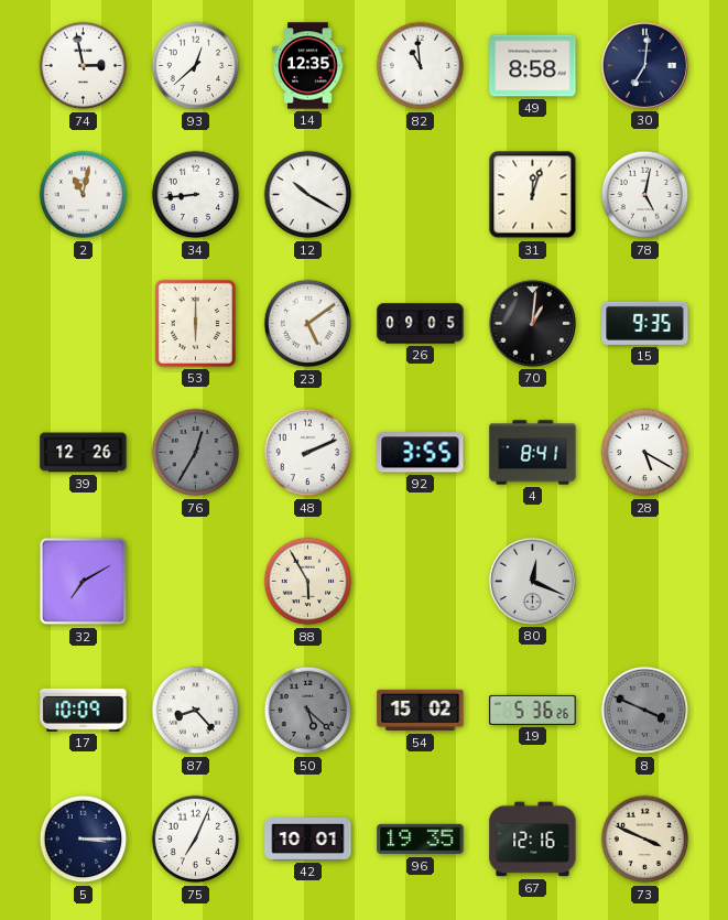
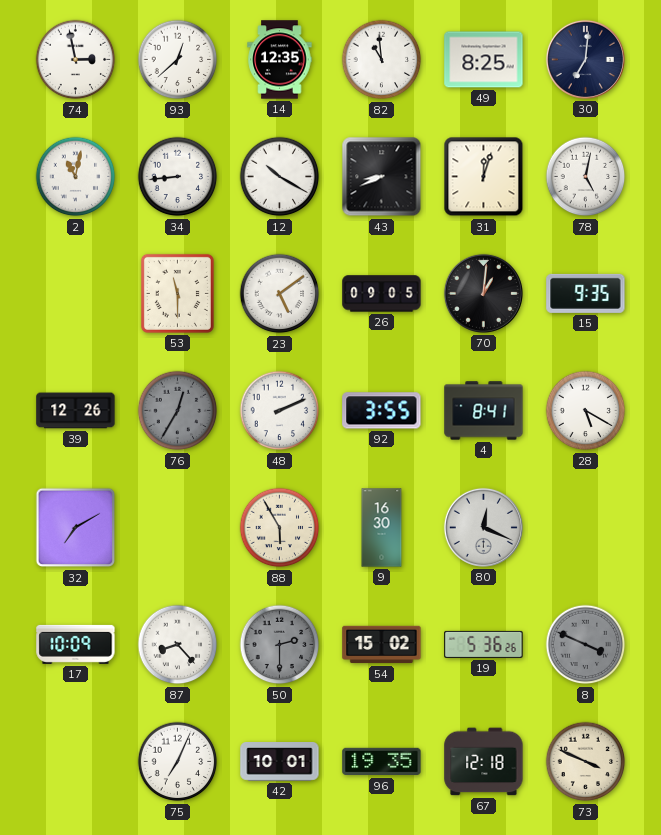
49: 8:58 -> 8:25
43: none -> 8:41
53: 6:00 -> 11:30
9: none -> 16:30
50: 5:22 -> 2:30
5: 3:15 -> none
67: 12:16 -> 12:18
